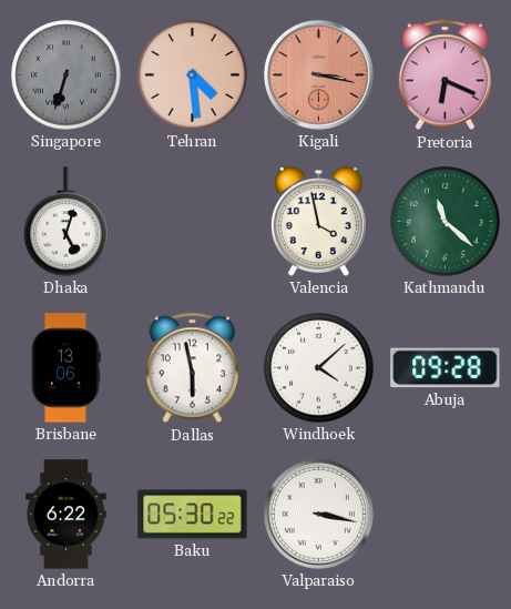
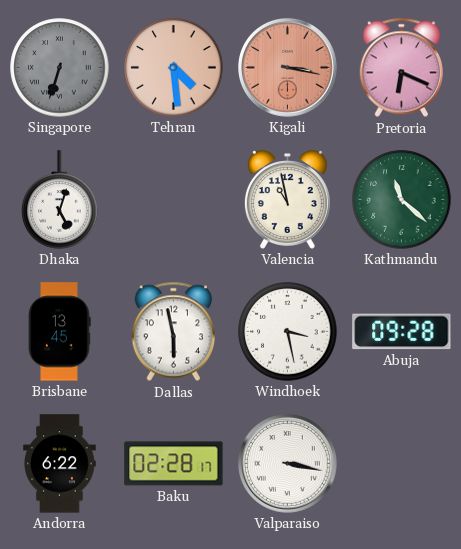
Valencia: 3:58 -> 10:58
Brisbane: 13:06 -> 13:45
Windhoek: 4:08 -> 3:28
Baku: 05:30 -> 02:28
